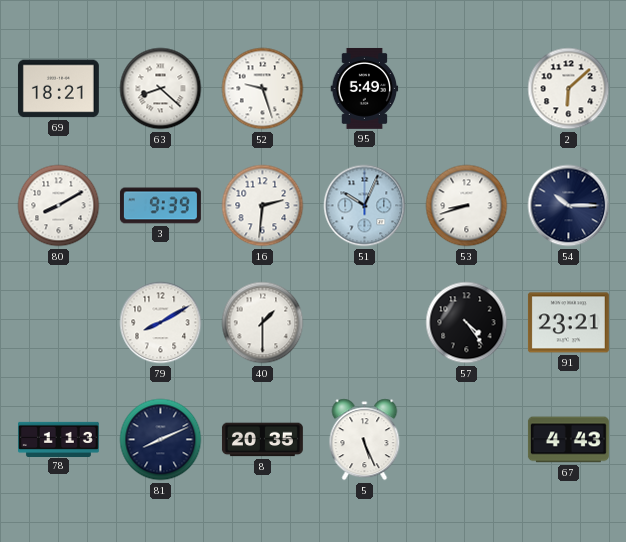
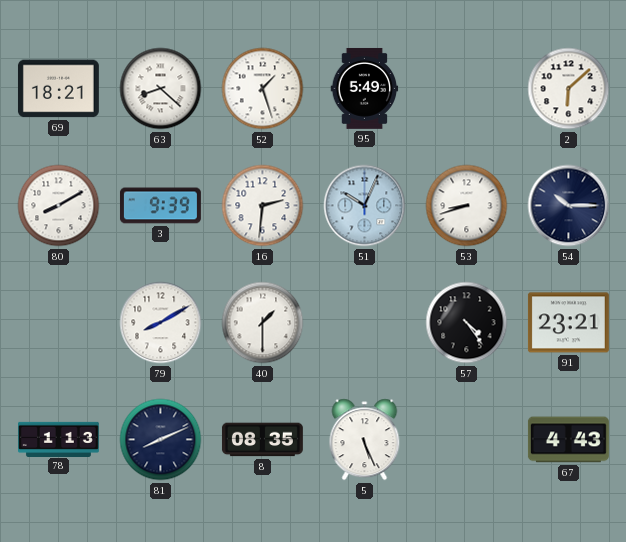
52: 9:27 -> 1:27
8: 20:35 -> 08:35
